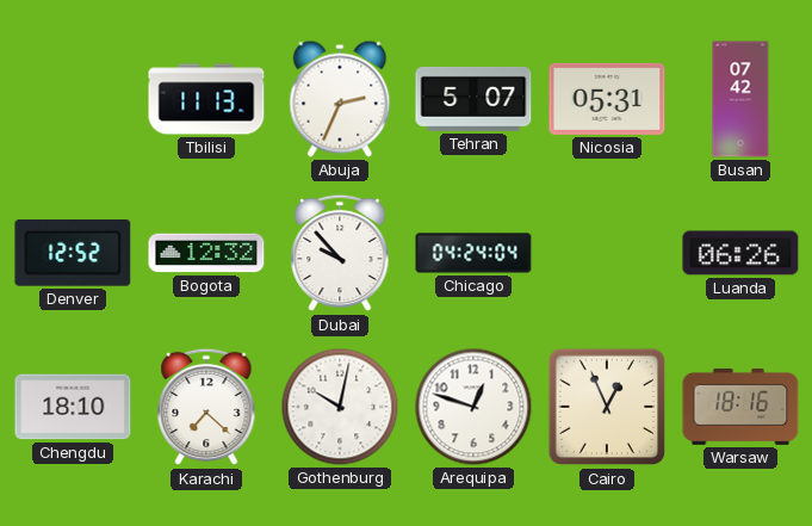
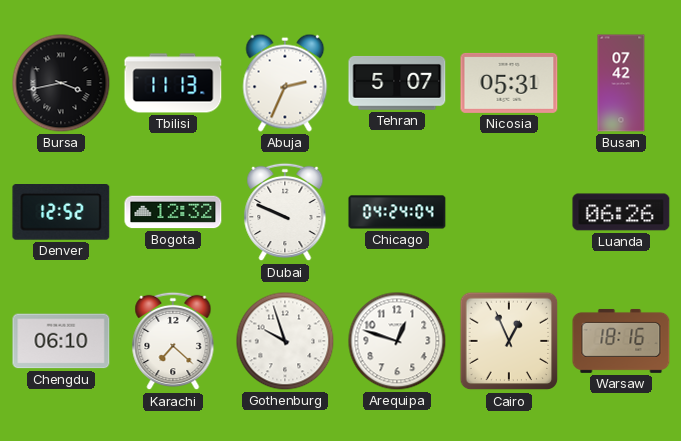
Bursa: none -> 3:43
Dubai: 9:53 -> 9:49
Chengdu: 18:10 -> 06:10
Gothenburg: 10:02 -> 9:57
